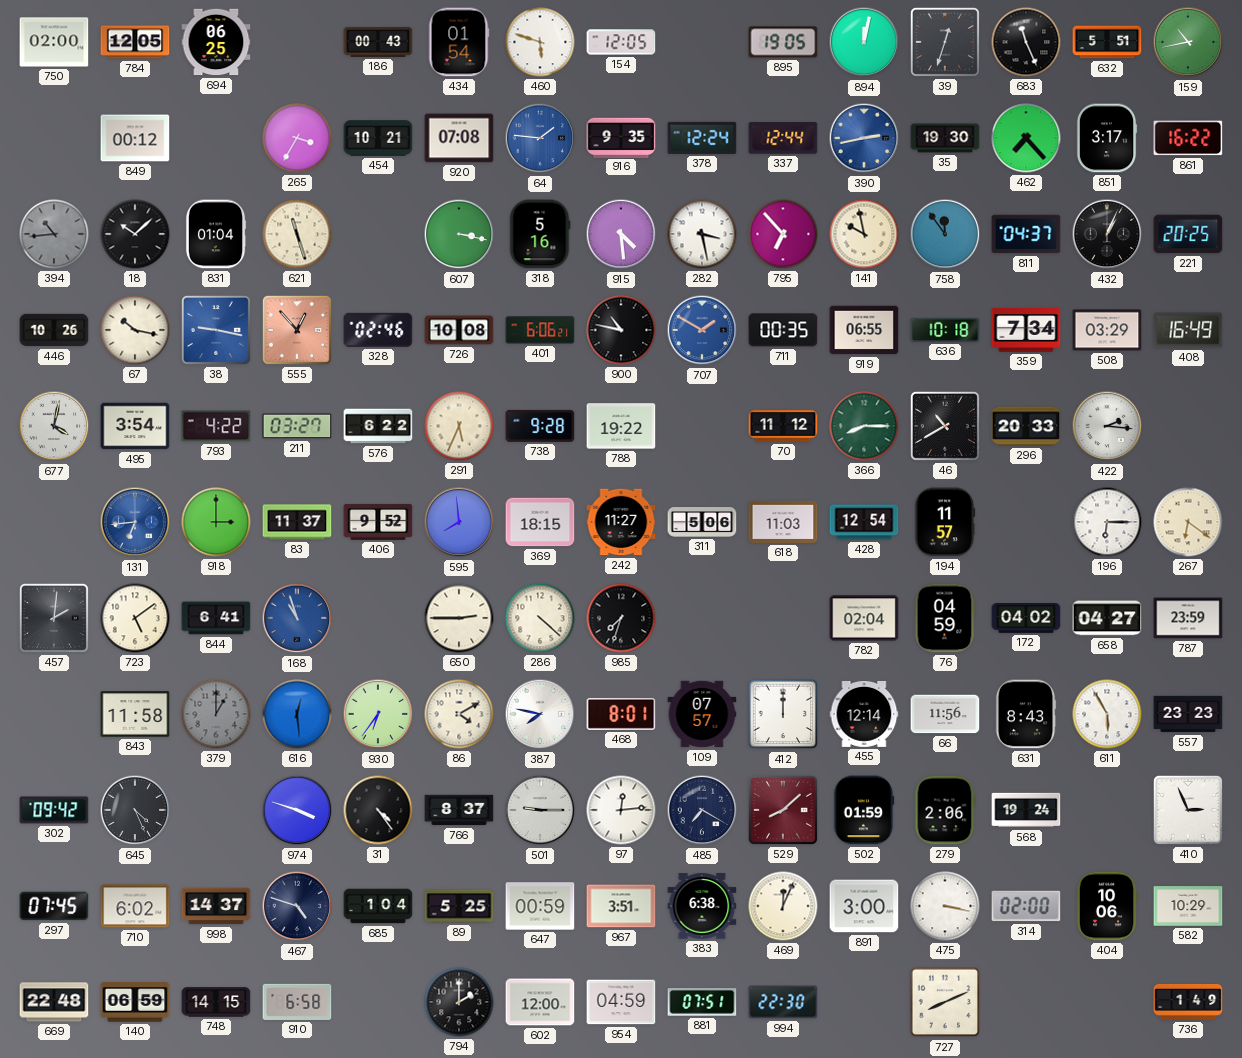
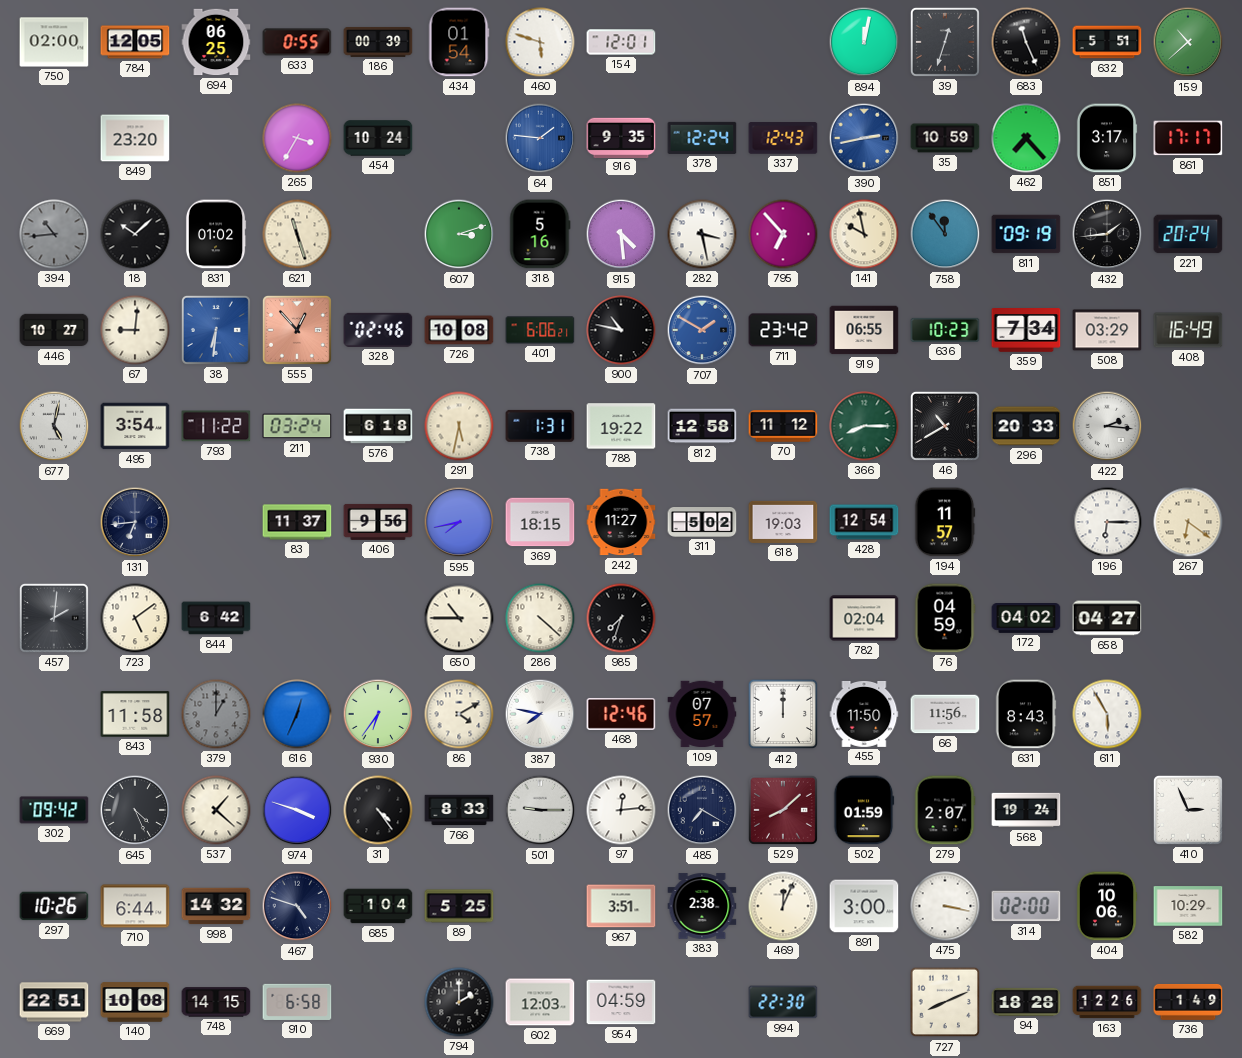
633: none -> 0:55
186: 00:43 -> 00:39
154: 12:05 -> 12:01
895: 19:05 -> none
159: 10:43 -> 10:38
849: 00:12 -> 23:20
454: 10:21 -> 10:24
920: 07:08 -> none
337: 12:44 -> 12:43
35: 19:30 -> 10:59
861: 16:22 -> 17:17
831: 01:04 -> 01:02
607: 3:17 -> 3:12
811: 04:37 -> 09:19
432: 1:04 -> 1:44
221: 20:25 -> 20:24
446: 10:26 -> 10:27
67: 10:17 -> 9:01
38: 9:17 -> 6:31
711: 00:35 -> 23:42
636: 10:18 -> 10:23
677: 4:02 -> 5:02
793: 4:22 -> 11:22
211: 03:27 -> 03:24
576: 6:22 -> 6:18
291: 5:34 -> 5:32
738: 9:28 -> 1:31
812: none -> 12:58
131 dial: blue -> navy
918: 3:00 -> none
406: 9:52 -> 9:56
595: 7:59 -> 7:43
311: 5:06 -> 5:02
618: 11:03 -> 19:03
844: 6:41 -> 6:42
168: 10:57 -> none
650: 2:45 -> 10:45
787: 23:59 -> none
616: 12:29 -> 12:34
468: 8:01 -> 12:46
455: 12:14 -> 11:50
557: 23:23 -> none
537: none -> 1:22
766: 8:37 -> 8:33
279: 2:06 -> 2:07
297: 07:45 -> 10:26
710: 6:02 -> 6:44
998: 14:37 -> 14:32
647: 00:59 -> none
383: 6:38 -> 2:38
669: 22:48 -> 22:51
140: 06:59 -> 10:08
602: 12:00 -> 12:03
881: 07:51 -> none
94: none -> 18:28
163: none -> 12:26
